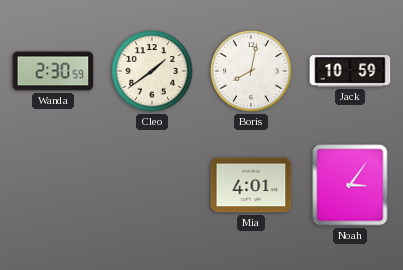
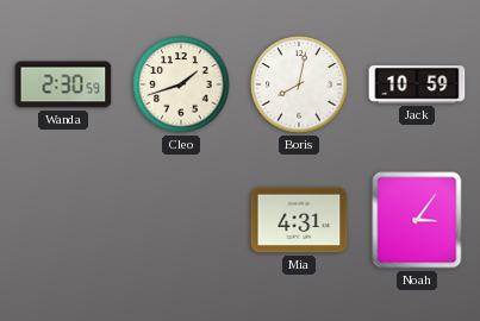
Cleo: 1:39 -> 1:42
Mia: 4:01 -> 4:31
